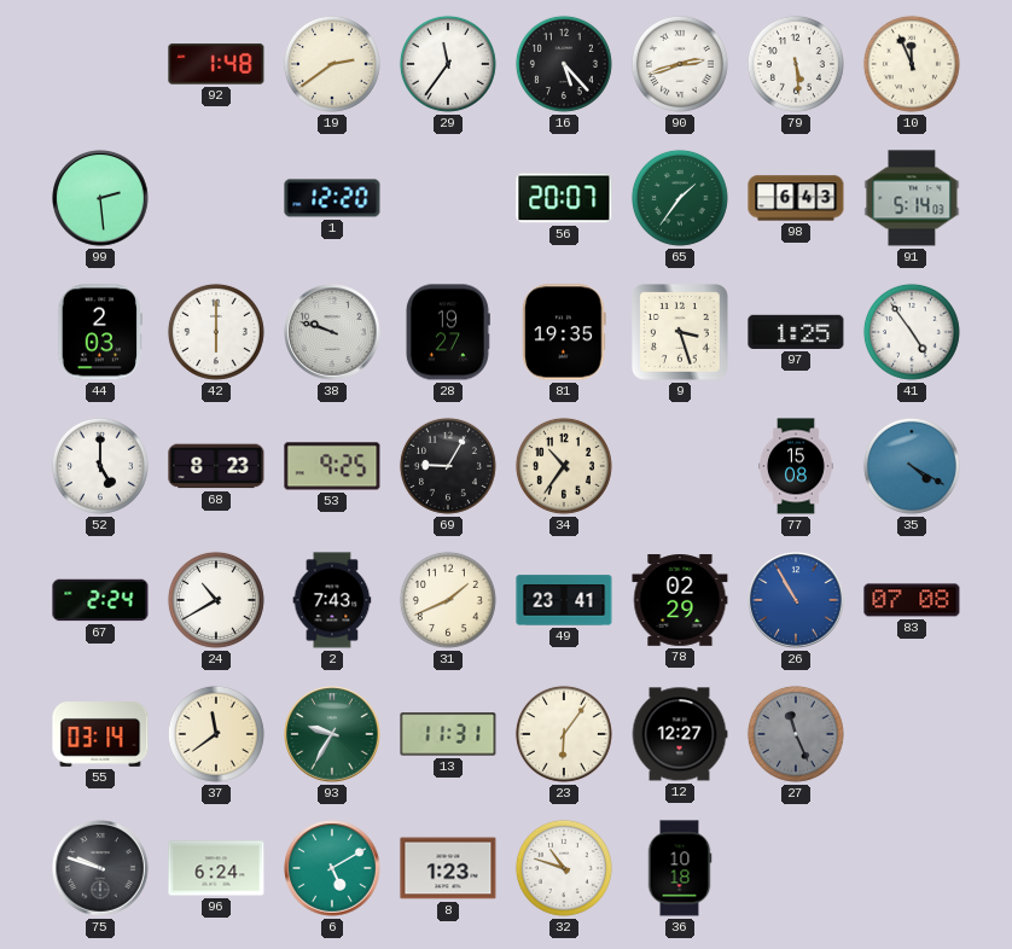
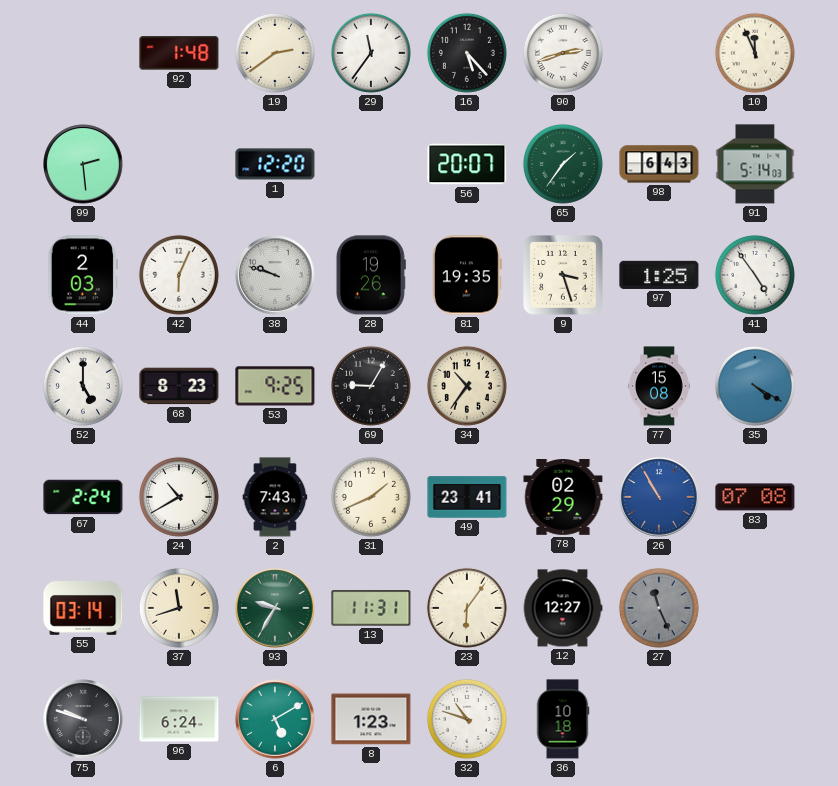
79: 5:29 -> none
42: 6:00 -> 6:04
28: 19:27 -> 19:26
37: 11:39 -> 11:42
